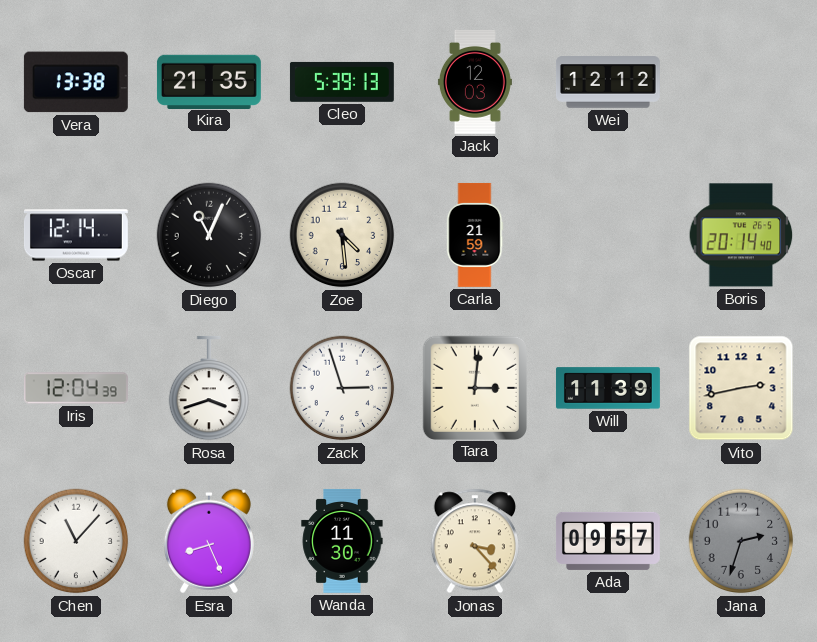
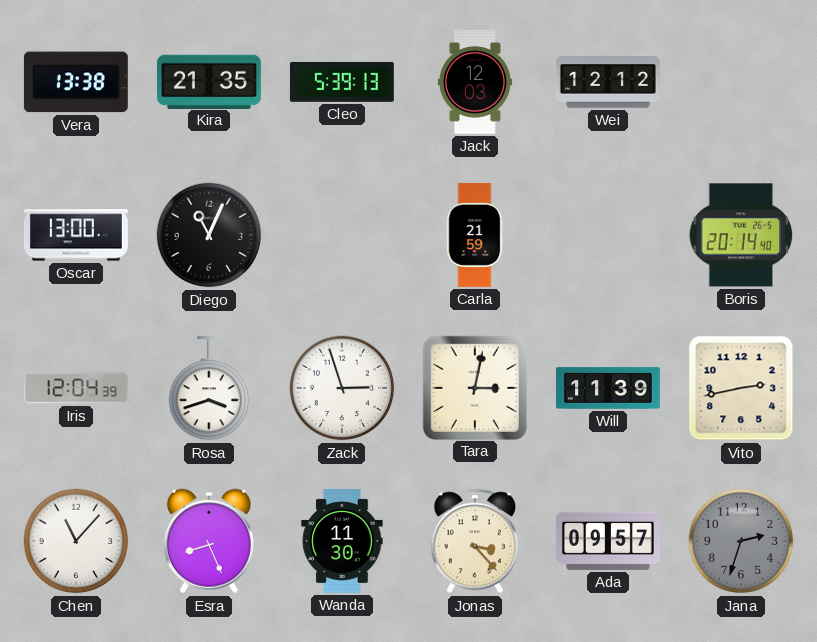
Oscar: 12:14 -> 13:00
Zoe: 4:29 -> none
Tara: 3:01 -> 3:02
